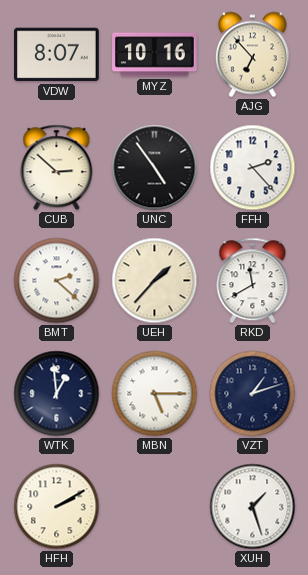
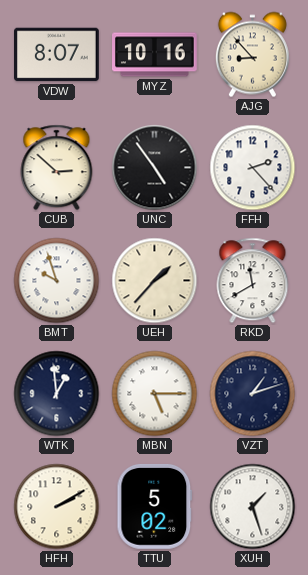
AJG: 6:53 -> 8:53
BMT: 2:22 -> 9:57
TTU: none -> 5:02
